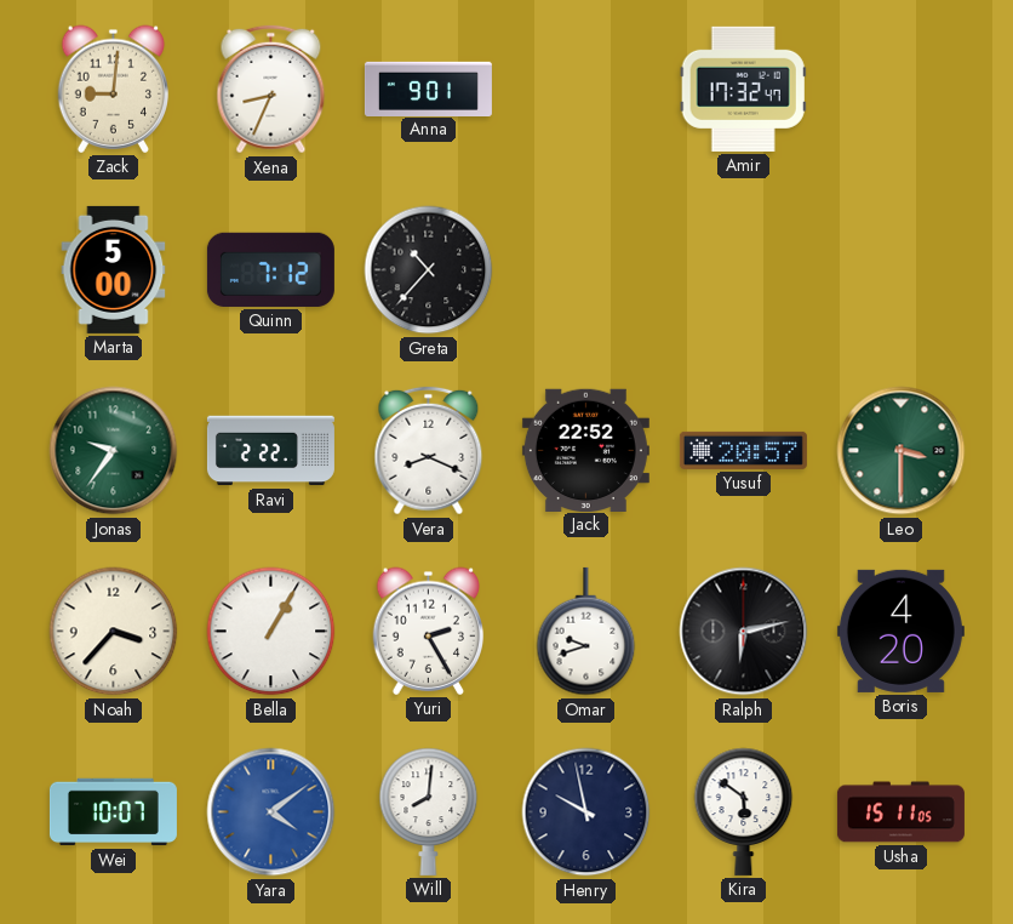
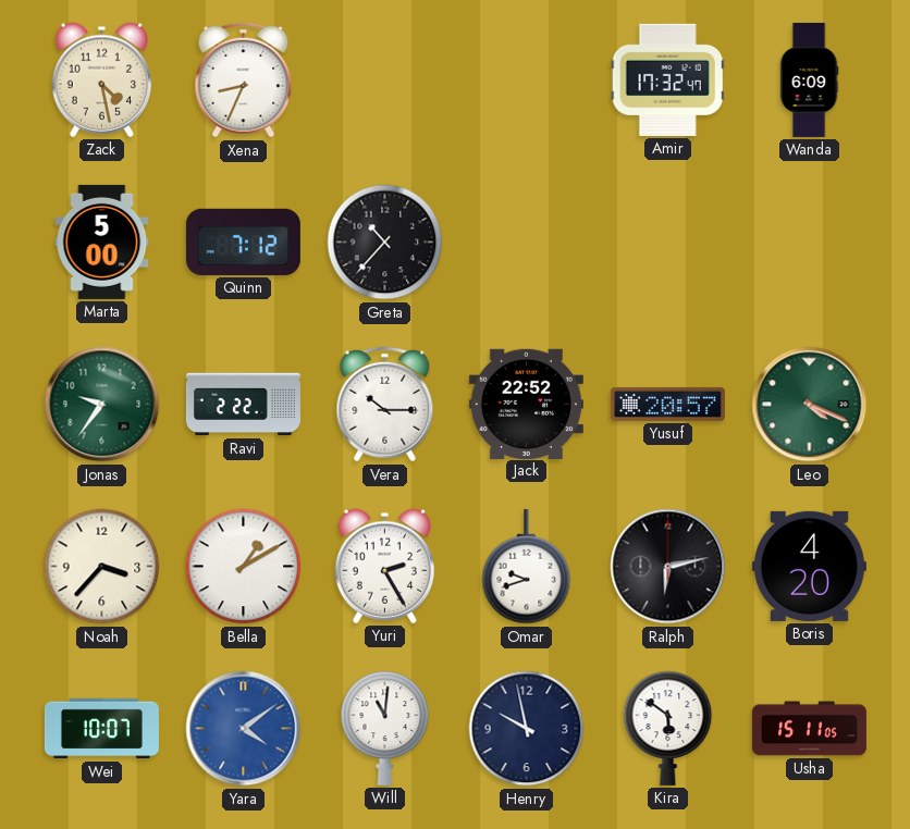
Zack: 9:01 -> 4:28
Anna: 9:01 -> none
Wanda: none -> 6:09
Vera: 8:19 -> 10:15
Leo: 3:30 -> 4:19
Bella: 1:05 -> 1:10
Will: 8:01 -> 11:01
